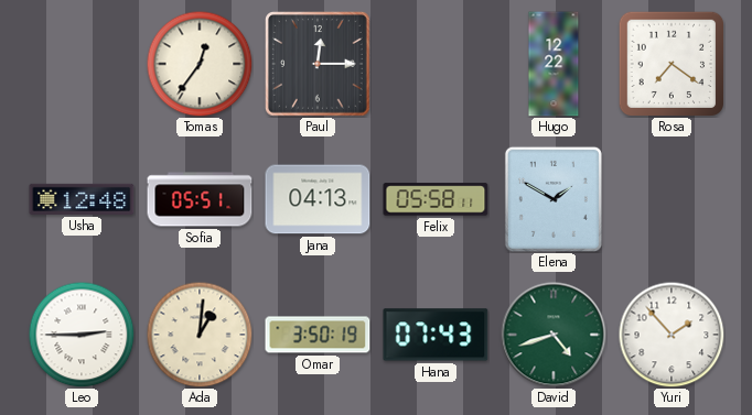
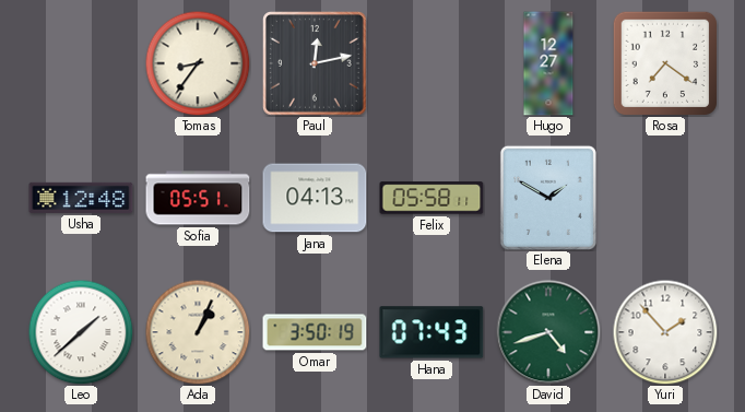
Tomas: 12:36 -> 8:36
Paul: 12:15 -> 12:13
Hugo: 12:22 -> 12:27
Leo: 2:45 -> 1:38
Ada: 1:01 -> 1:04
